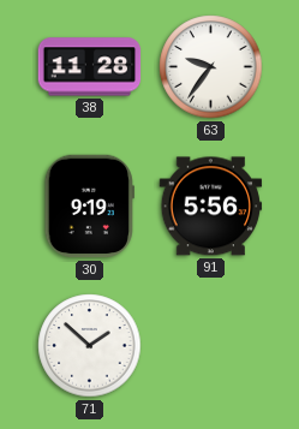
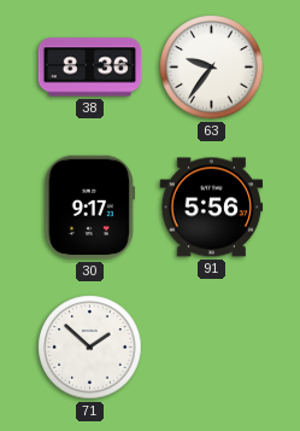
38: 11:28 -> 8:36
30: 9:19 -> 9:17
